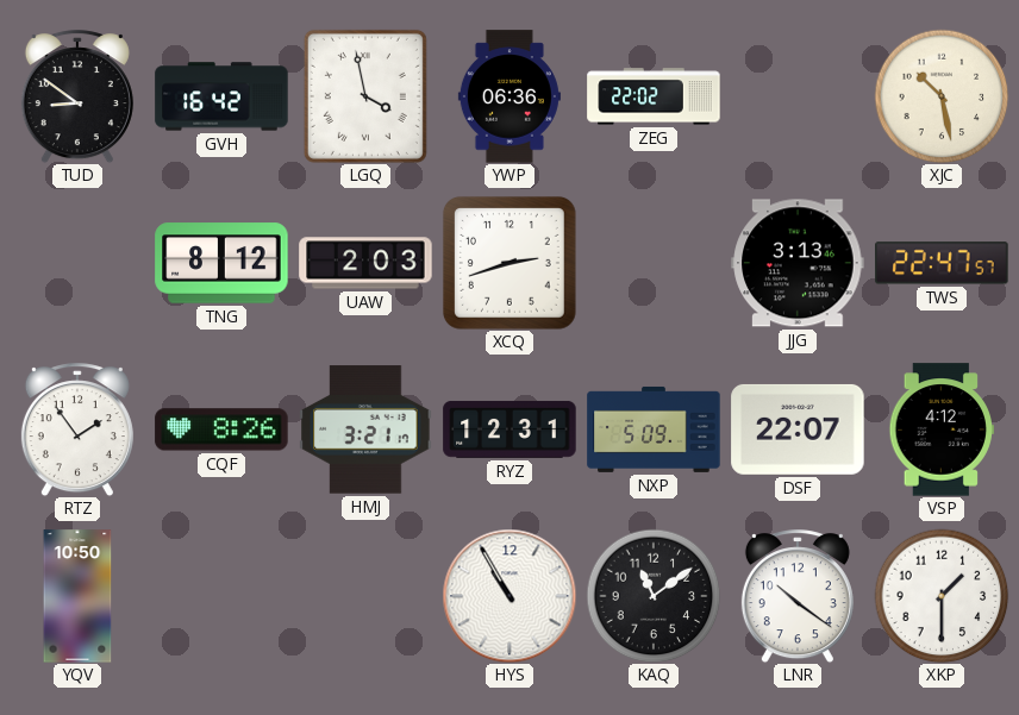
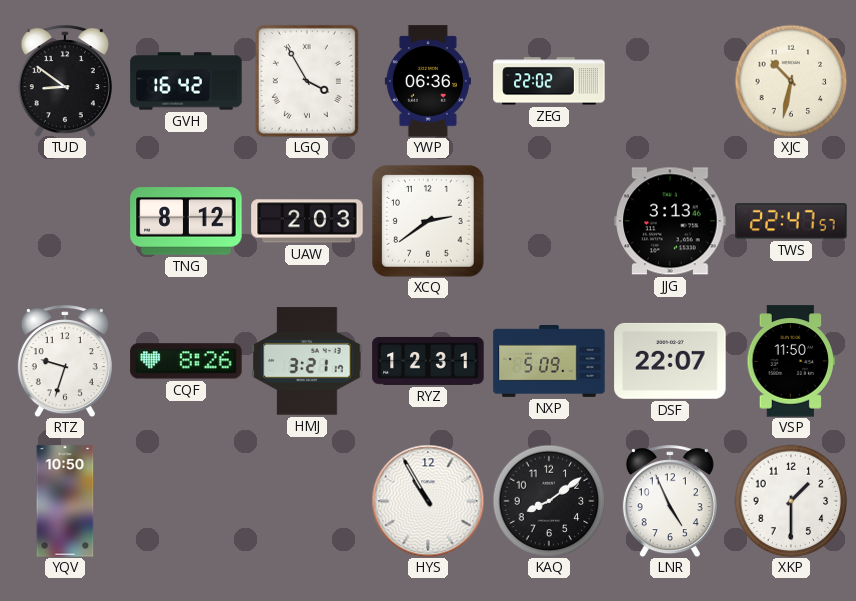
LGQ: 3:58 -> 3:55
XJC: 10:28 -> 10:32
XCQ: 2:42 -> 2:39
RTZ: 1:54 -> 9:33
VSP: 4:12 -> 11:50
KAQ: 11:09 -> 8:09
LNR: 10:21 -> 4:56
